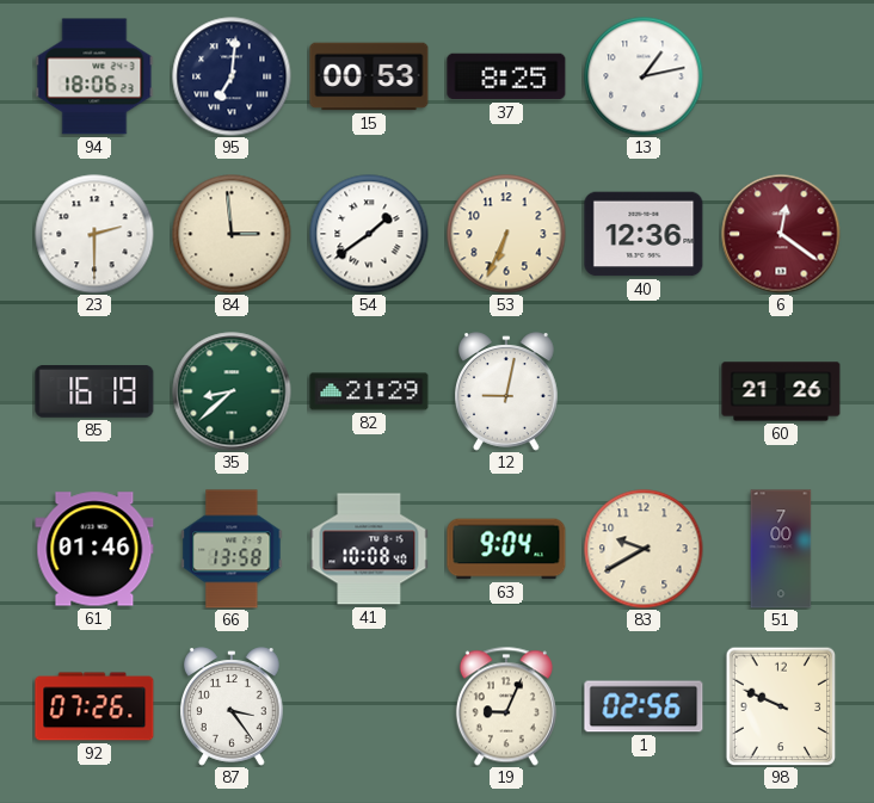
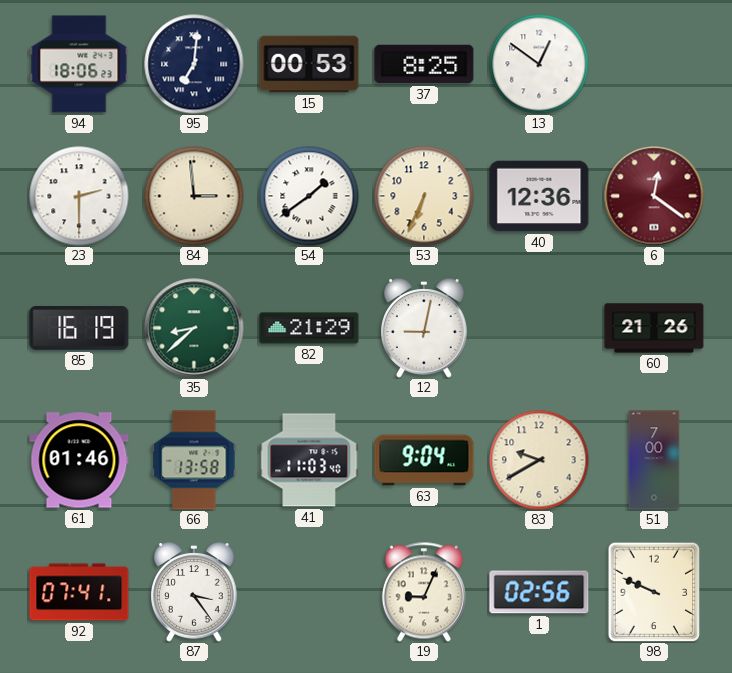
13: 1:13 -> 12:51
41: 10:08 -> 11:03
92: 07:26 -> 07:41
